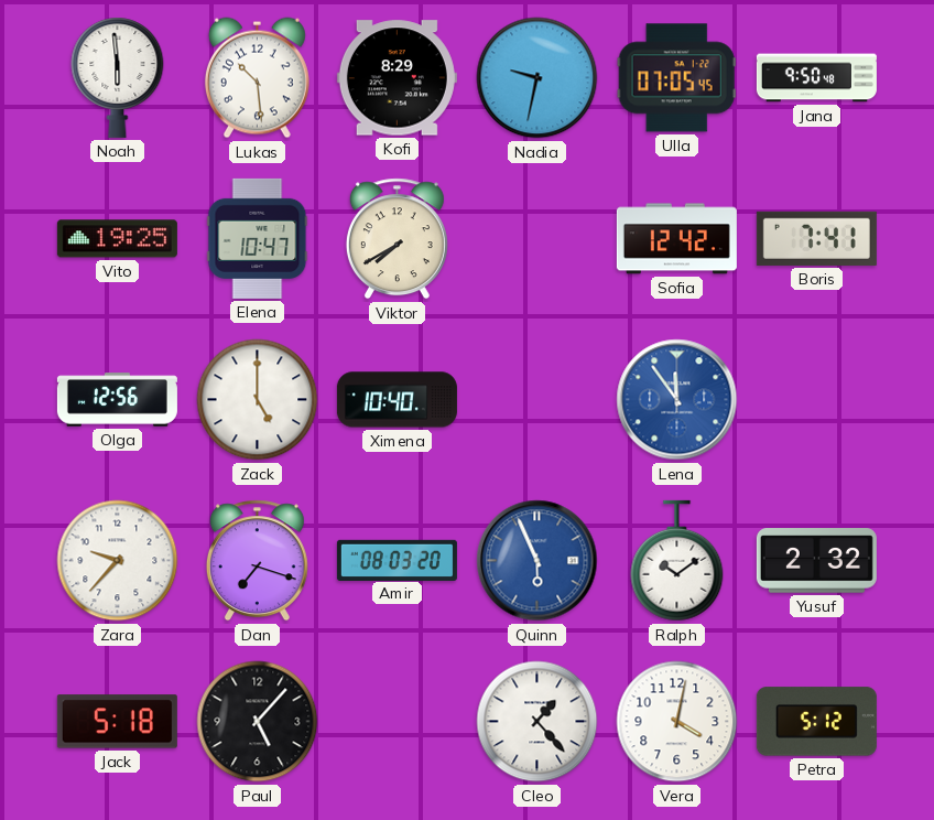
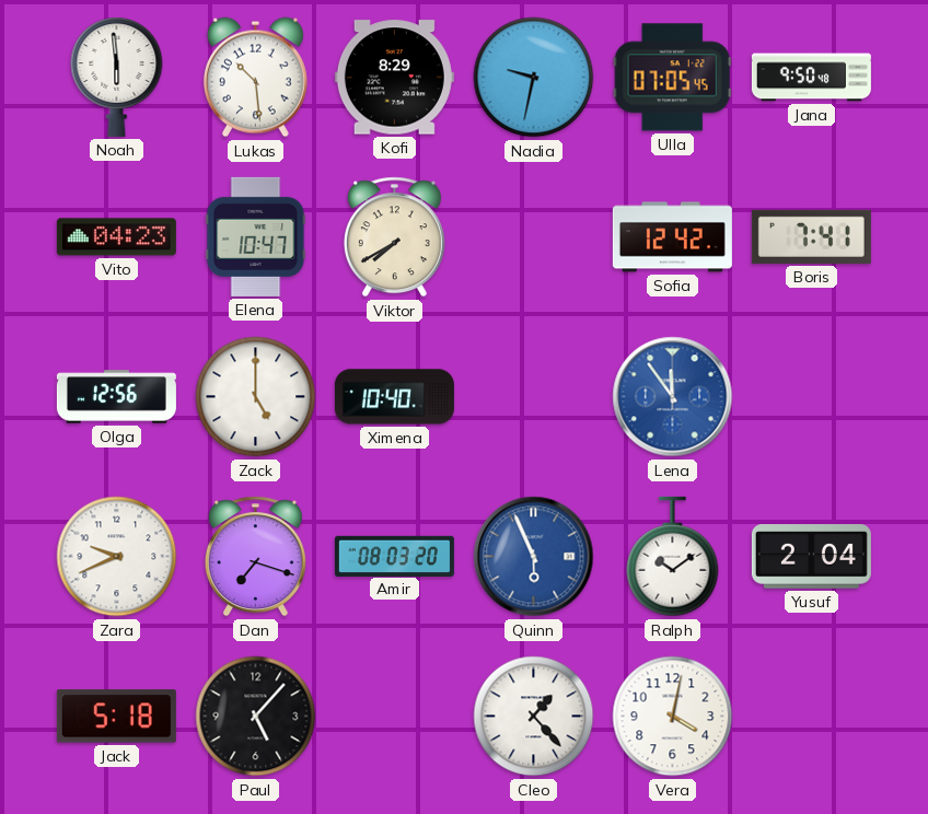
Vito: 19:25 -> 04:23
Zara: 9:37 -> 9:41
Yusuf: 2:32 -> 2:04
Petra: 5:12 -> none
